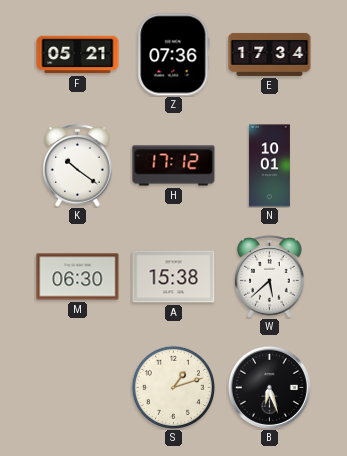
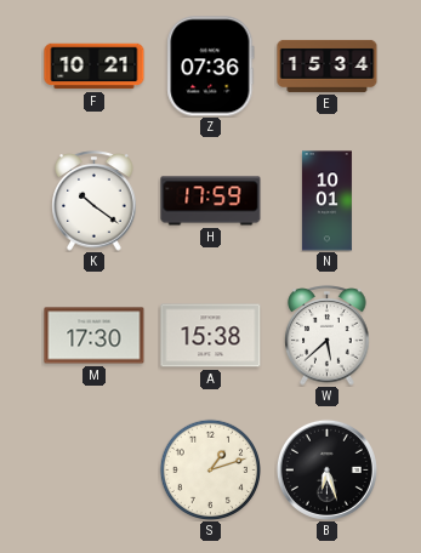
F: 05:21 -> 10:21
E: 17:34 -> 15:34
H: 17:12 -> 17:59
M: 06:30 -> 17:30
